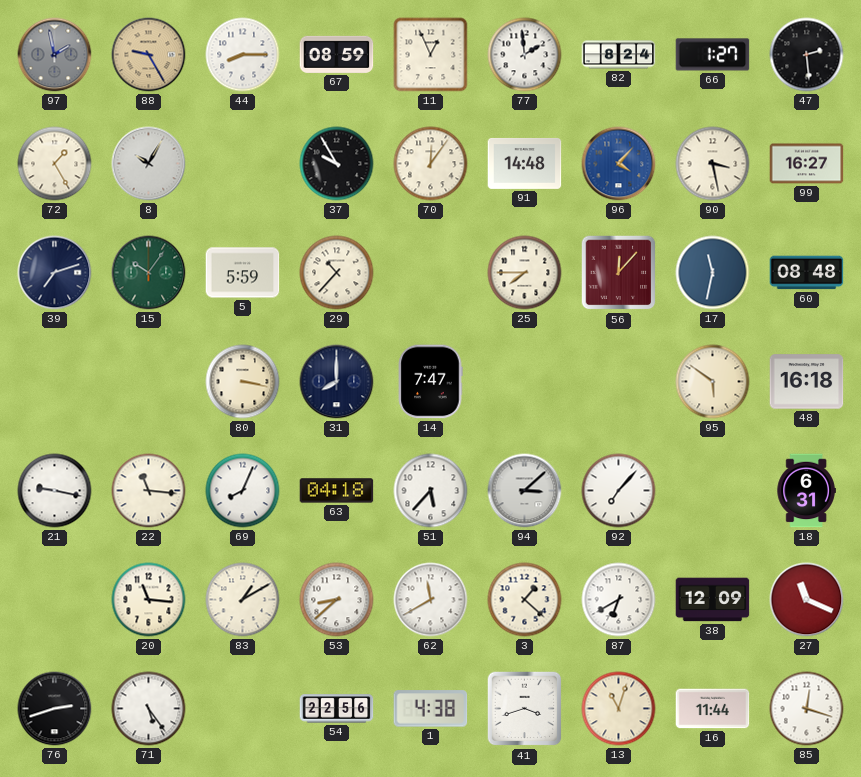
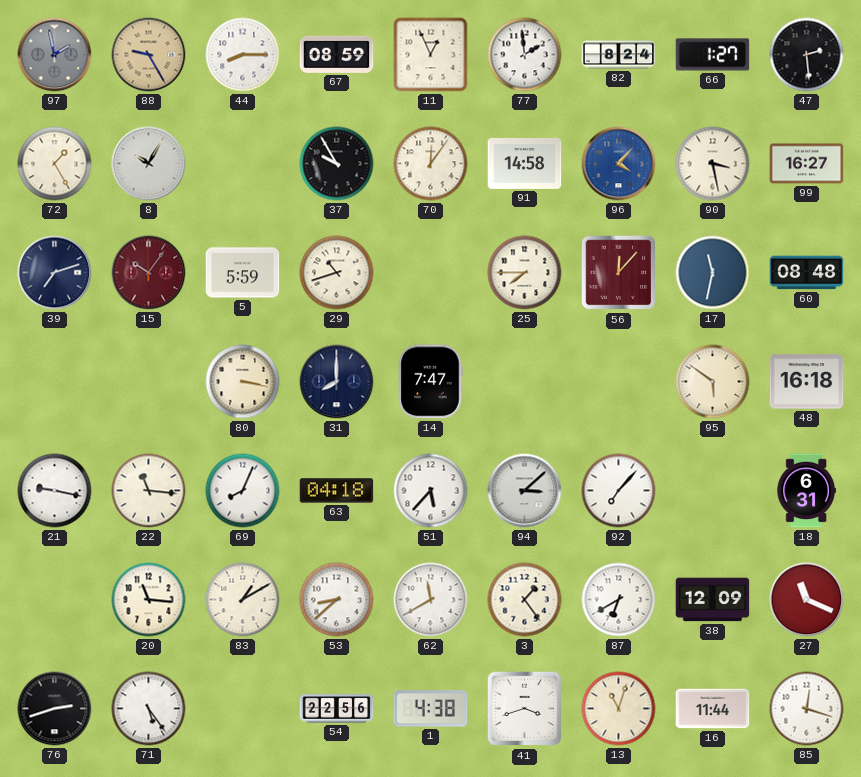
91: 14:48 -> 14:58
15 dial: green -> burgundy
29: 10:37 -> 10:42
3: 1:22 -> 1:24
